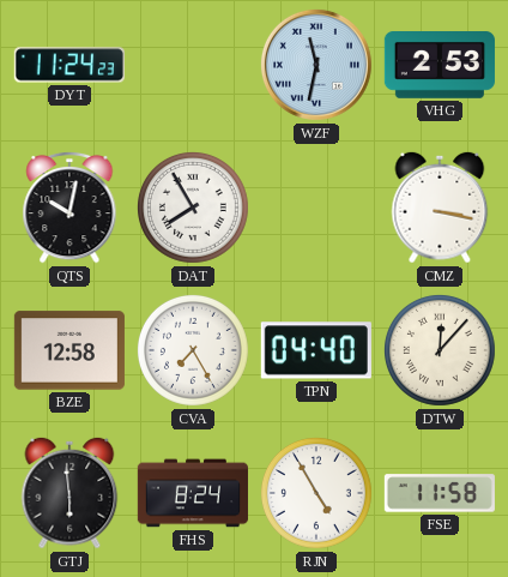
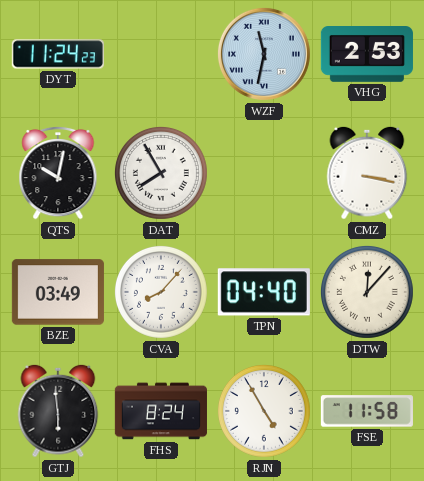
BZE: 12:58 -> 03:49
CVA: 7:25 -> 8:07
